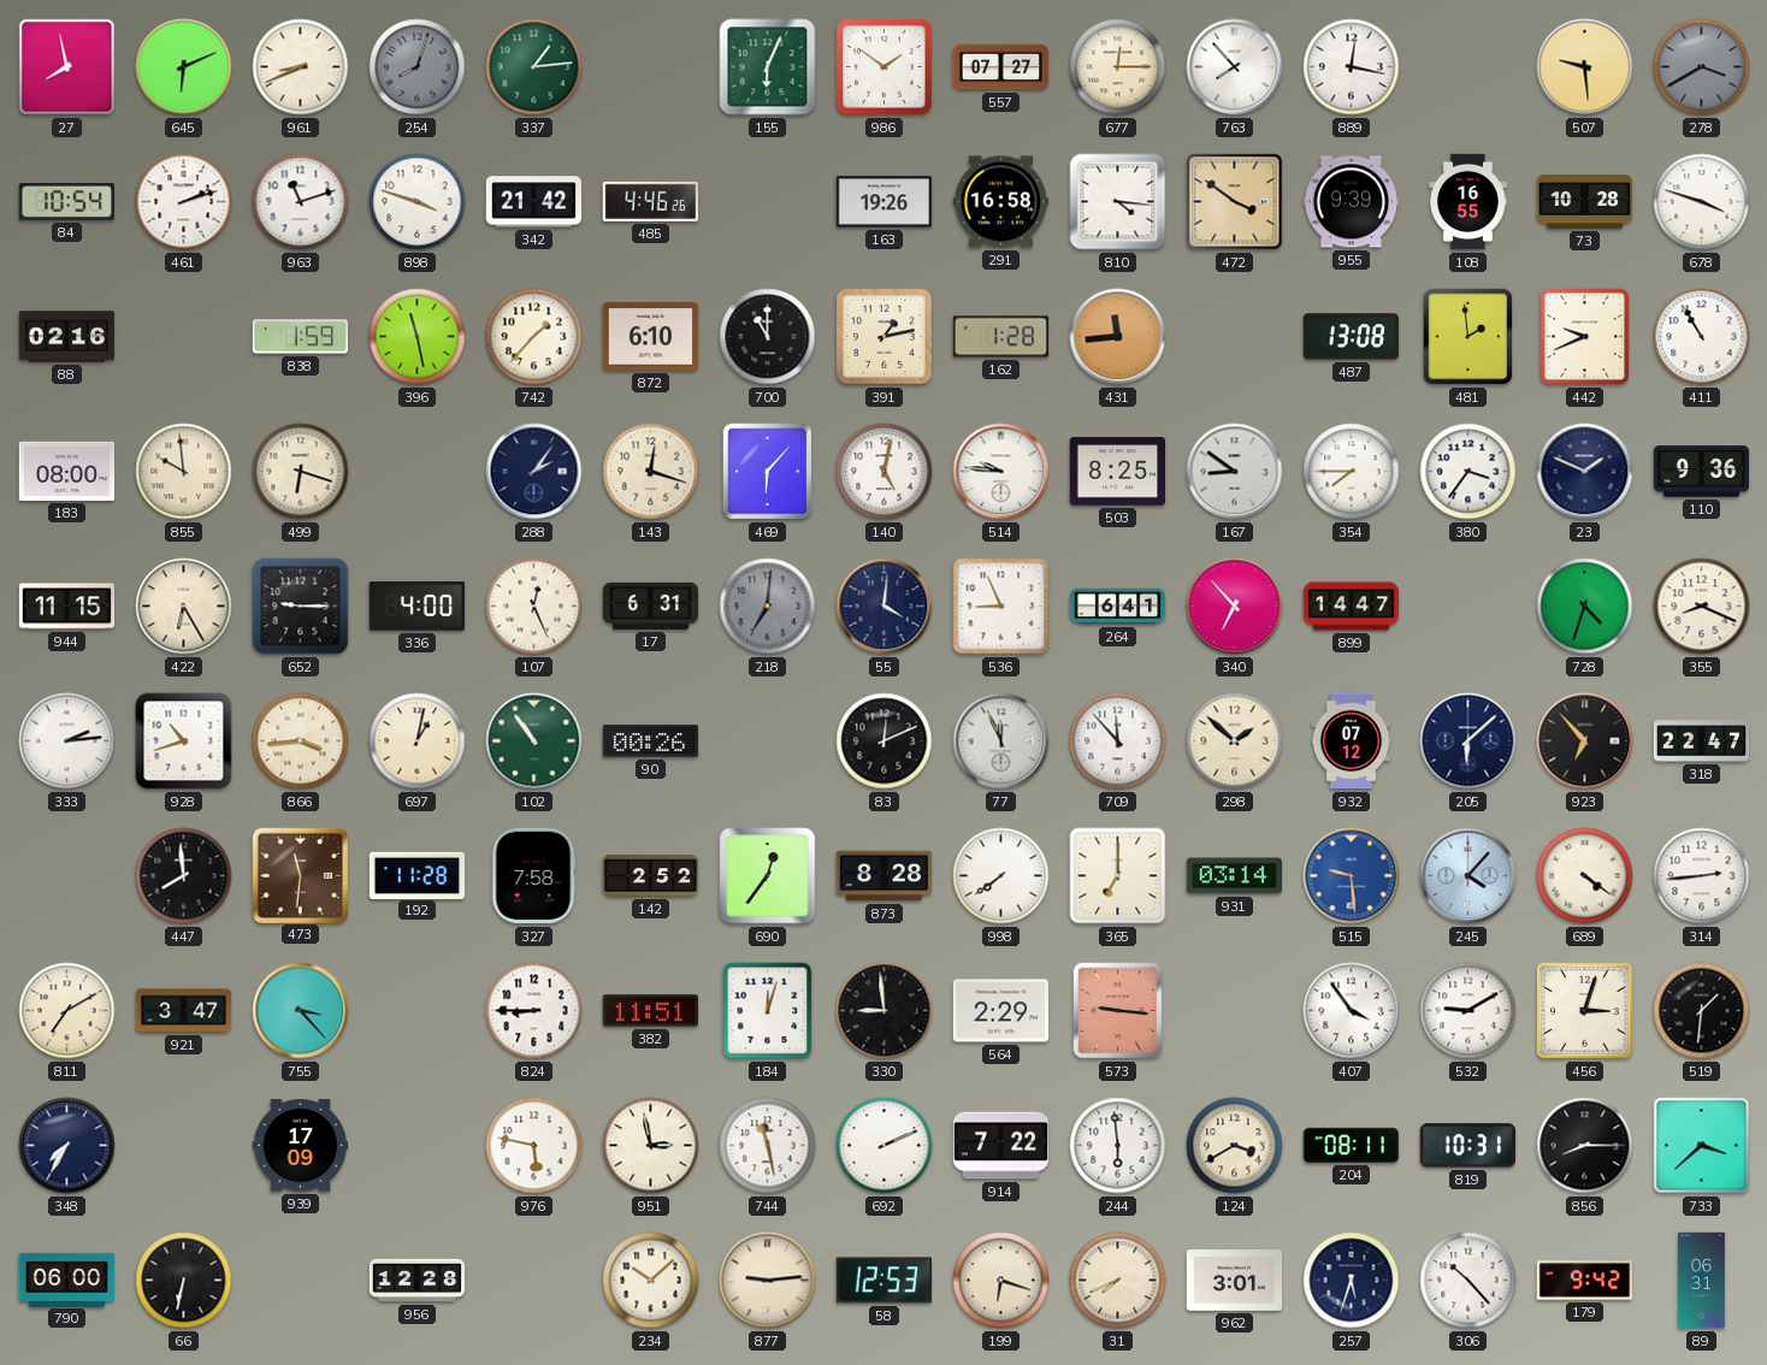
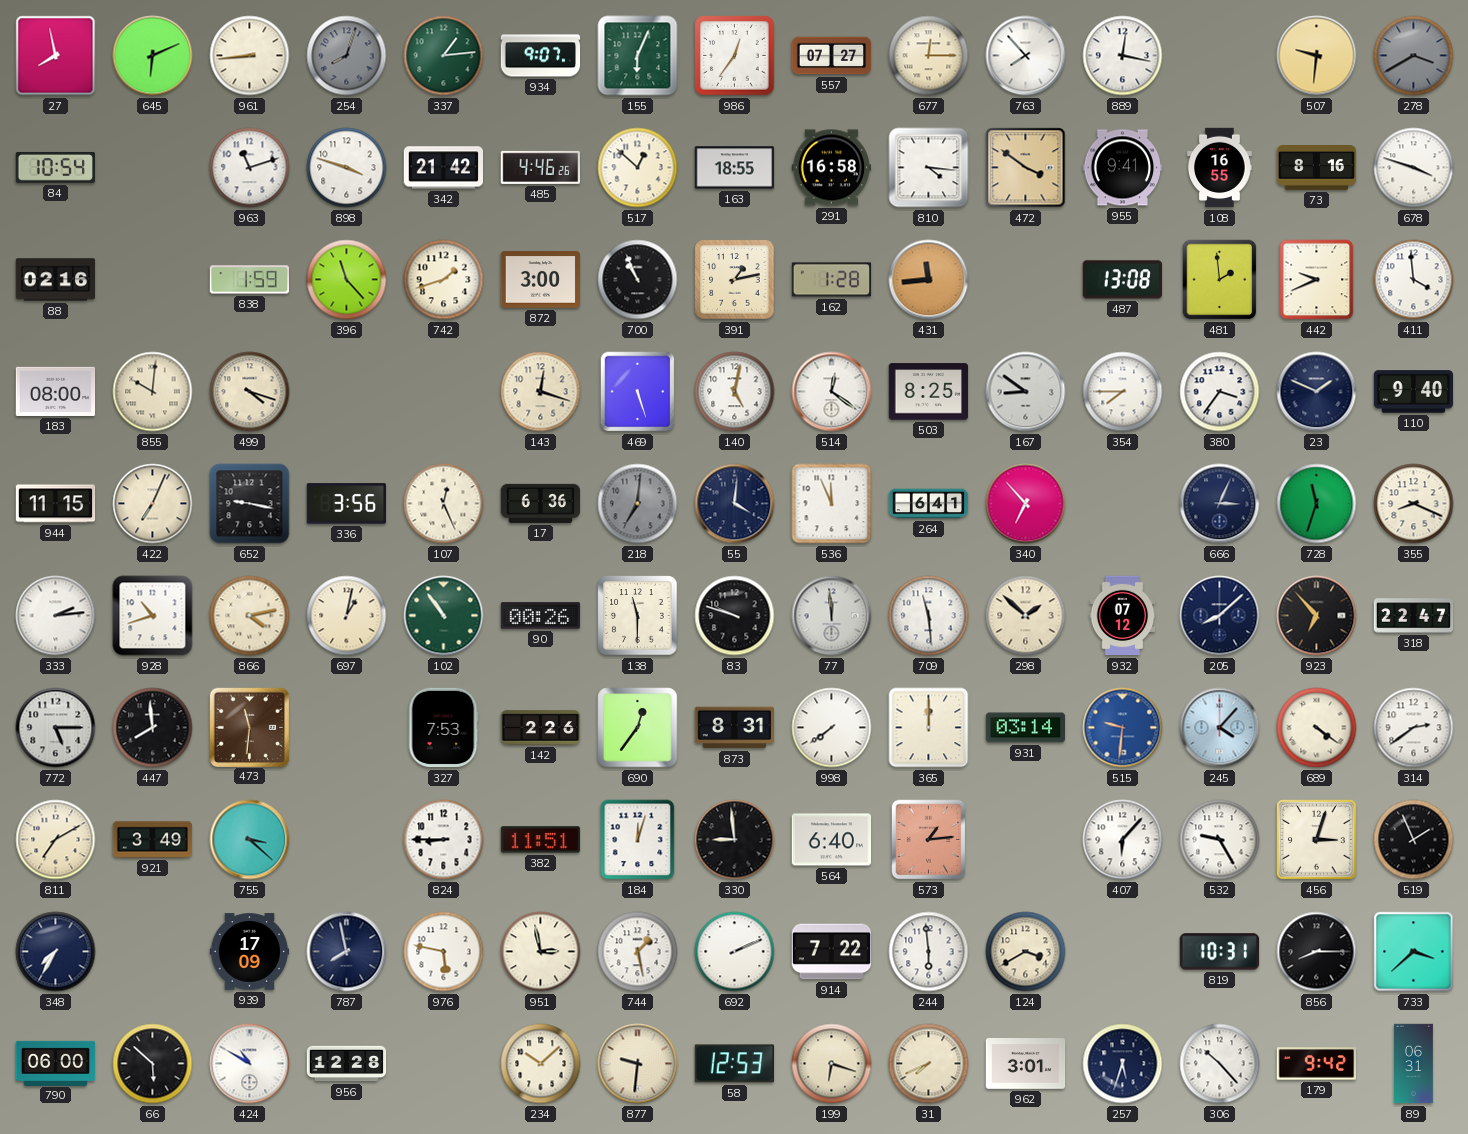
961: 8:41 -> 8:44
934: none -> 9:07
986: 1:51 -> 12:36
507: 9:29 -> 9:31
461: 2:12 -> none
517: none -> 12:52
163: 19:26 -> 18:55
955: 9:39 -> 9:41
73: 10:28 -> 8:16
396: 11:28 -> 11:23
742: 1:37 -> 1:42
872: 6:10 -> 3:00
700: 11:00 -> 10:56
411: 10:55 -> 3:59
855: 9:59 -> 10:01
499: 6:18 -> 4:18
288: 2:06 -> none
469: 6:07 -> 5:27
514: 9:46 -> 12:21
110: 9:36 -> 9:40
422: 6:25 -> 7:04
652: 9:15 -> 9:17
336: 4:00 -> 3:56
17: 6:31 -> 6:36
536: 8:56 -> 11:56
899: 14:47 -> none
666: none -> 3:04
728: 4:33 -> 11:33
866: 3:44 -> 4:13
138: none -> 11:30
83: 12:11 -> 9:48
77: 11:56 -> 11:59
709: 11:53 -> 11:29
205: 6:08 -> 8:08
772: none -> 5:15
192: 11:28 -> none
327: 7:58 -> 7:53
142: 2:52 -> 2:26
873: 8:28 -> 8:31
365: 7:00 -> 12:00
515: 9:29 -> 9:31
314: 2:44 -> 2:39
921: 3:47 -> 3:49
755: 3:23 -> 3:22
564: 2:29 -> 6:40
573: 9:16 -> 1:14
407: 3:54 -> 6:07
532: 9:10 -> 9:25
519: 1:31 -> 1:56
787: none -> 7:58
744: 11:28 -> 1:28
204: 08:11 -> none
66: 6:32 -> 5:52
424: none -> 10:50
877: 9:14 -> 9:31
